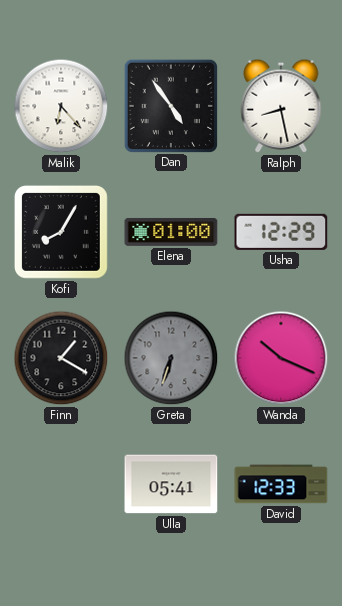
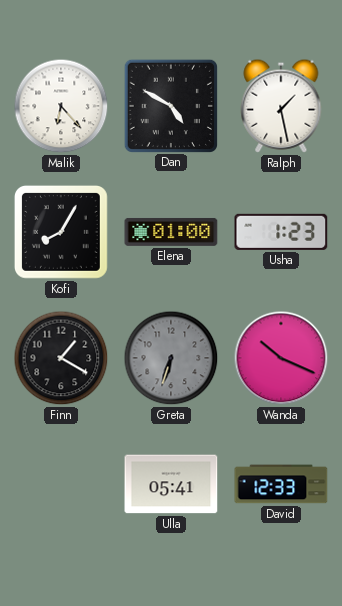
Dan: 4:54 -> 4:50
Ralph: 8:28 -> 1:28
Usha: 12:29 -> 1:23
